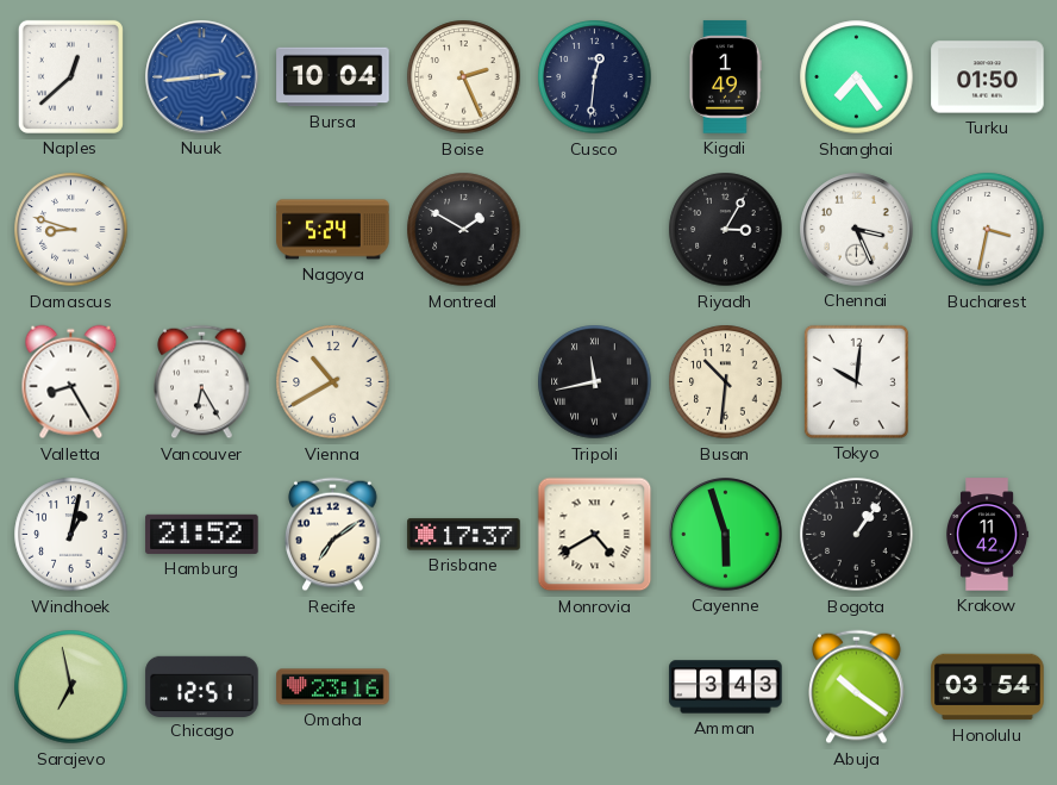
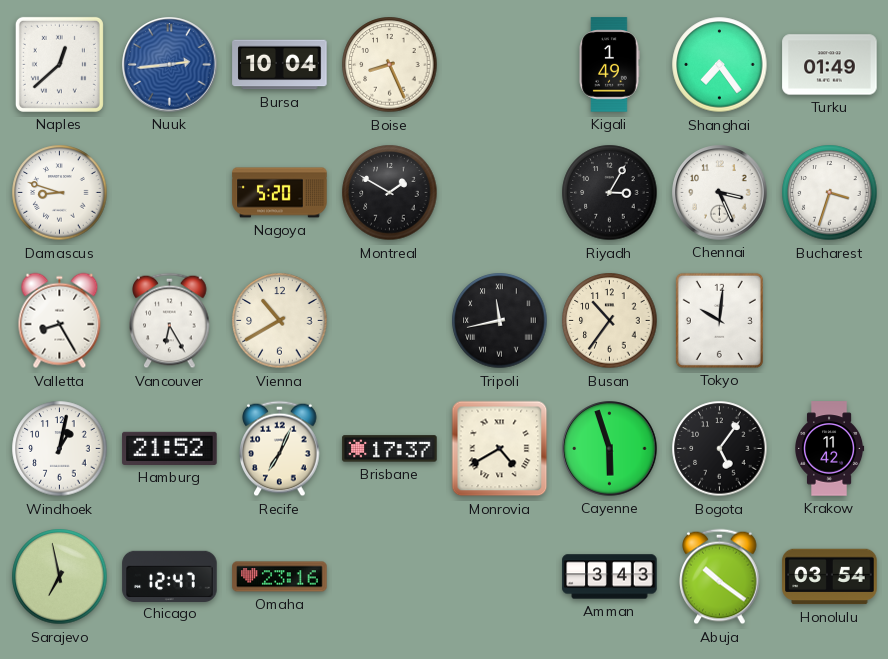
Boise: 2:26 -> 8:26
Cusco: 12:31 -> none
Turku: 01:50 -> 01:49
Nagoya: 5:24 -> 5:20
Bucharest: 3:32 -> 3:33
Busan: 10:31 -> 10:36
Recife: 7:09 -> 7:04
Bogota: 1:06 -> 5:06
Chicago: 12:51 -> 12:47
